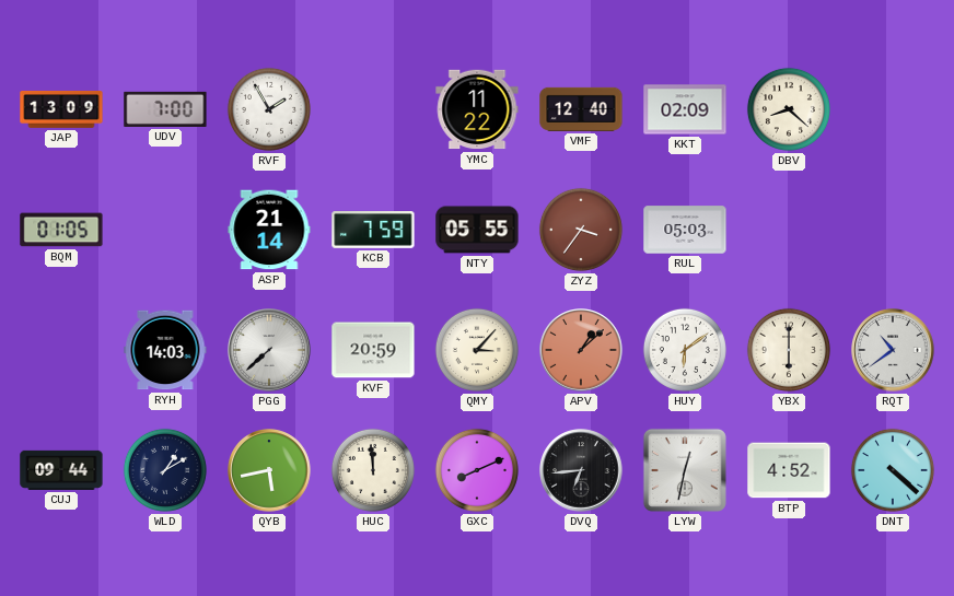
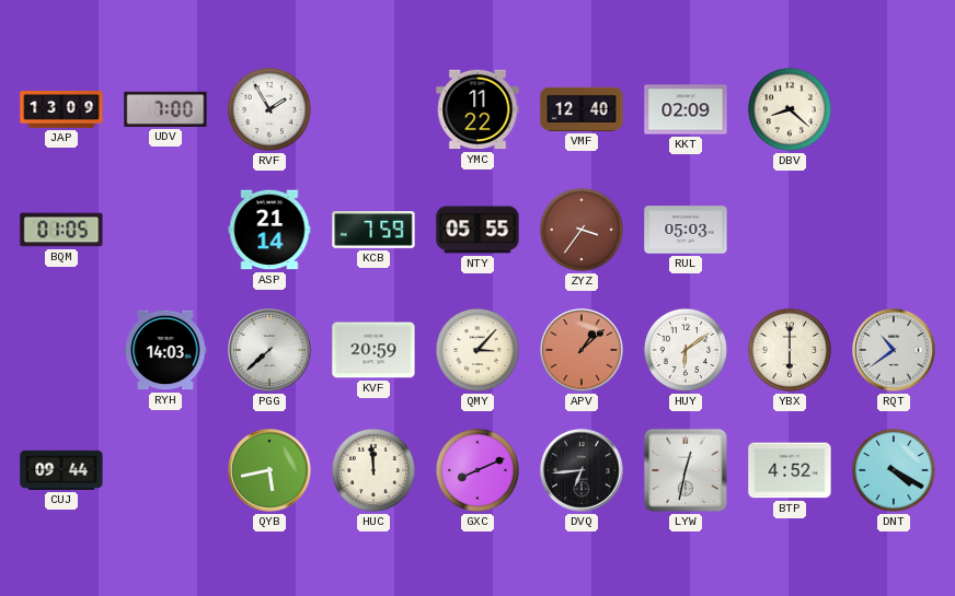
WLD: 1:10 -> none
DNT: 4:22 -> 4:20
